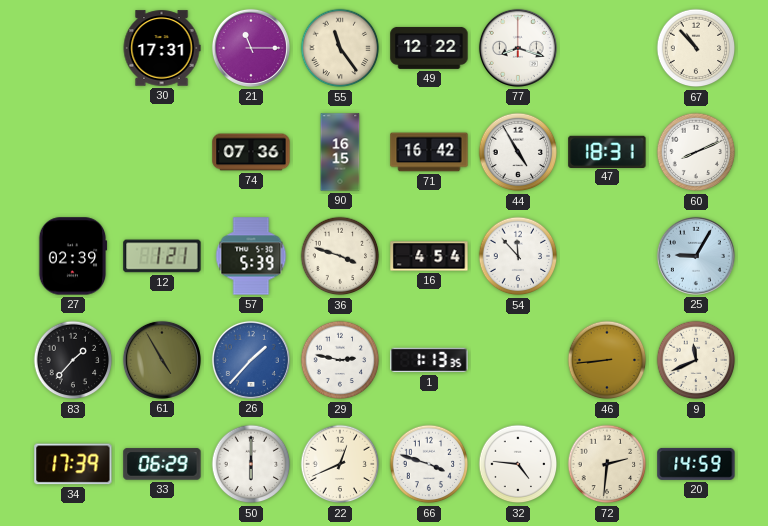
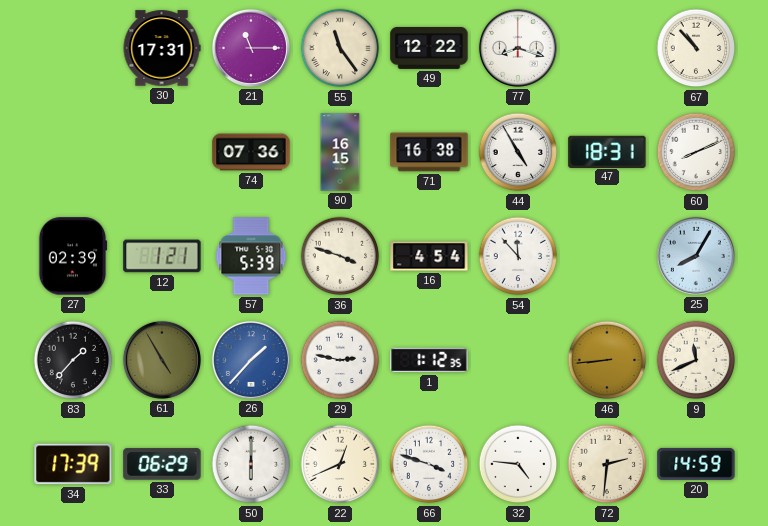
71: 16:42 -> 16:38
25: 9:05 -> 8:05
1: 1:13 -> 1:12
